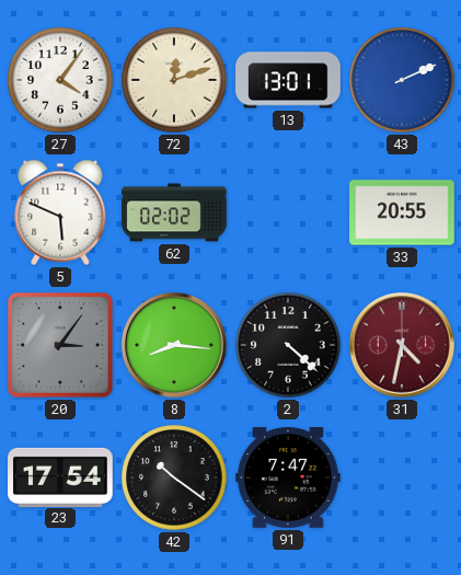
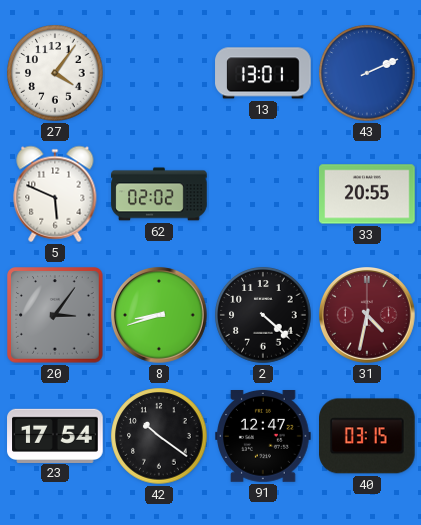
72: 12:12 -> none
8: 8:16 -> 8:42
91: 7:47 -> 12:47
40: none -> 03:15
